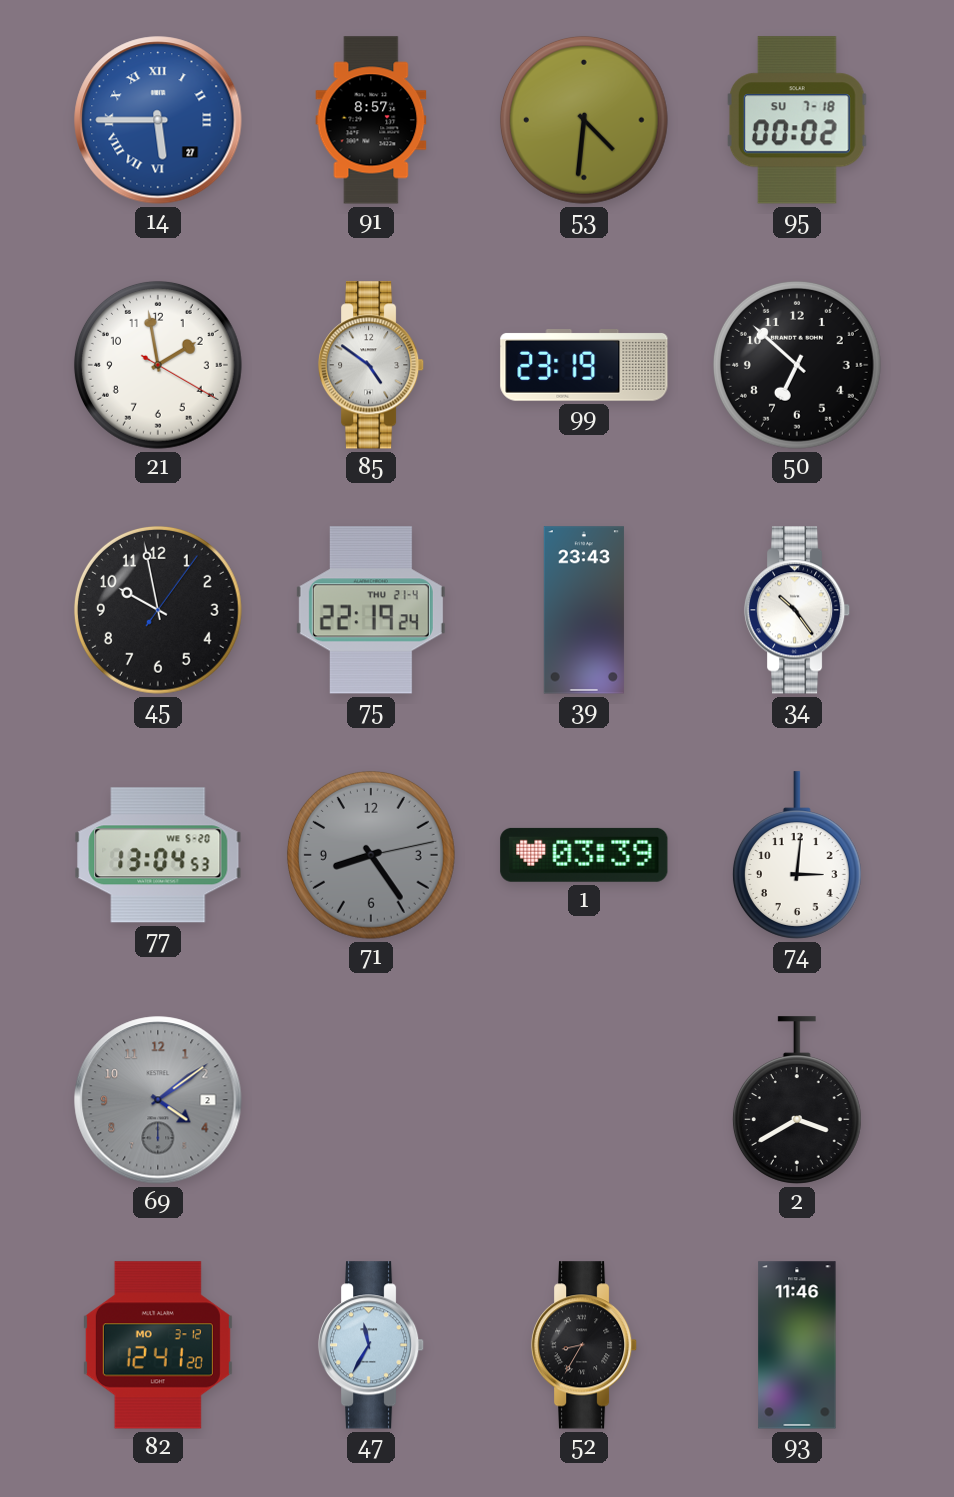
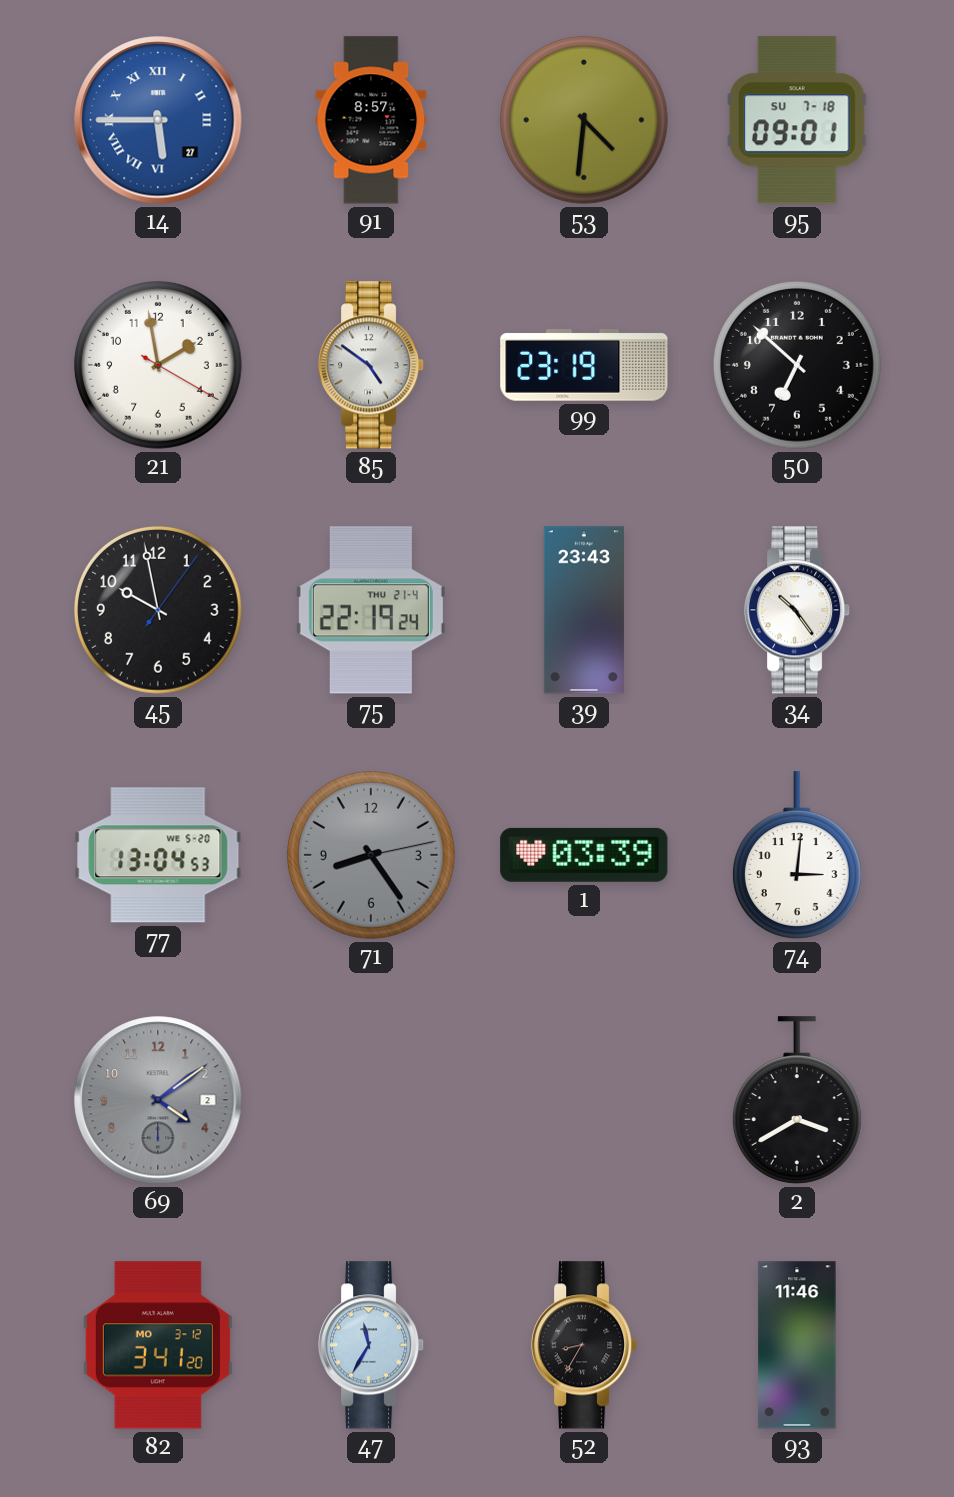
95: 00:02 -> 09:01
82: 12:41 -> 3:41
